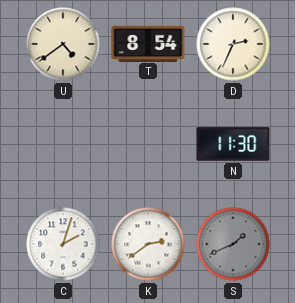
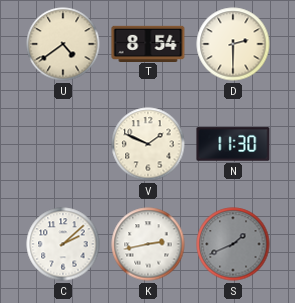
D: 2:34 -> 2:30
V: none -> 1:49
C: 2:03 -> 2:08
K: 2:39 -> 2:43
